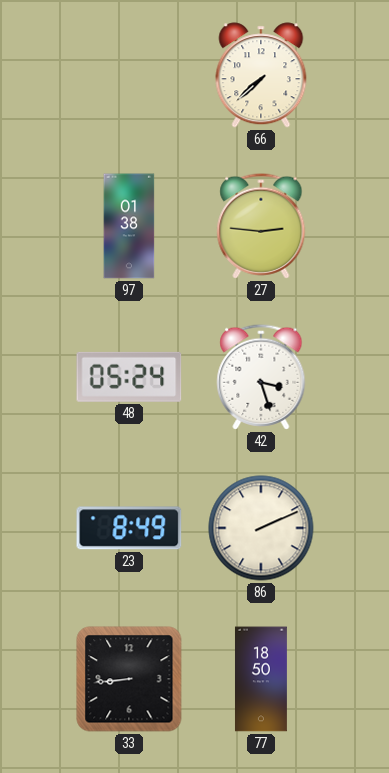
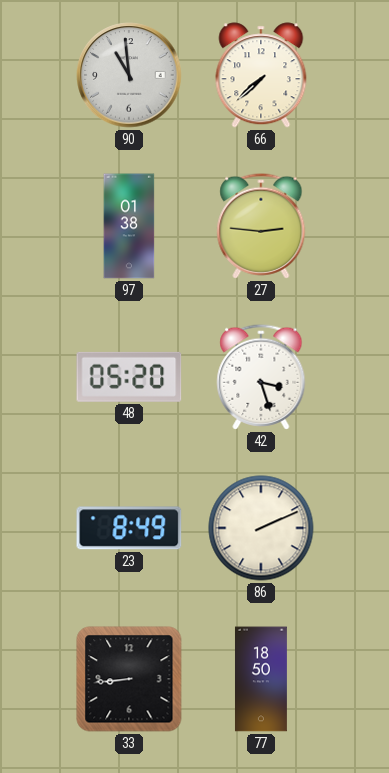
90: none -> 10:59
48: 05:24 -> 05:20
